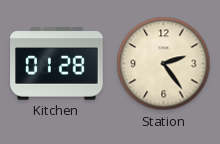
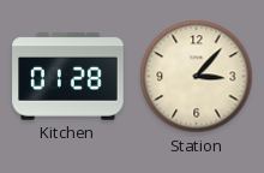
Station: 2:24 -> 3:07
